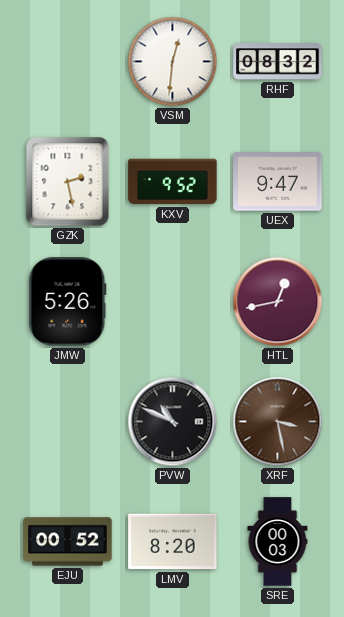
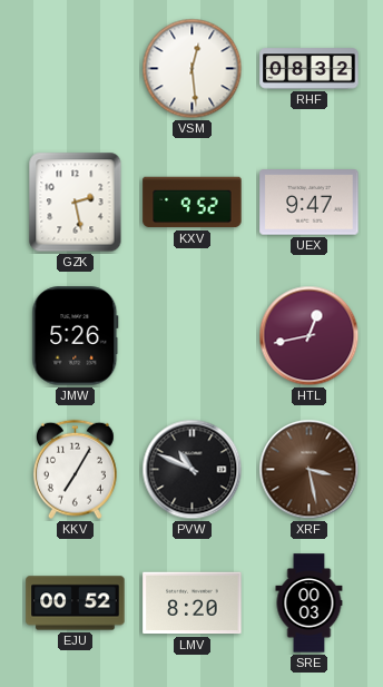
VSM: 12:31 -> 12:29
KKV: none -> 7:05
